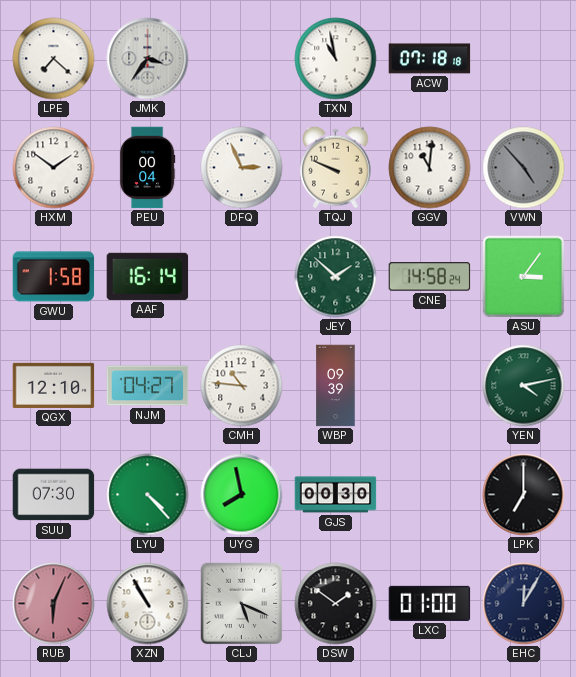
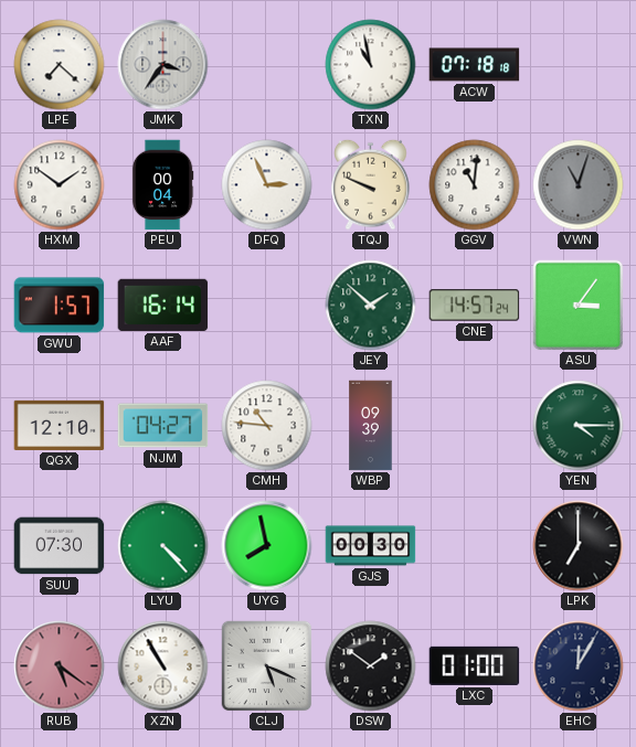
VWN: 4:53 -> 11:03
GWU: 1:58 -> 1:57
CNE: 14:58 -> 14:57
YEN: 4:13 -> 4:15
RUB: 6:04 -> 5:21
